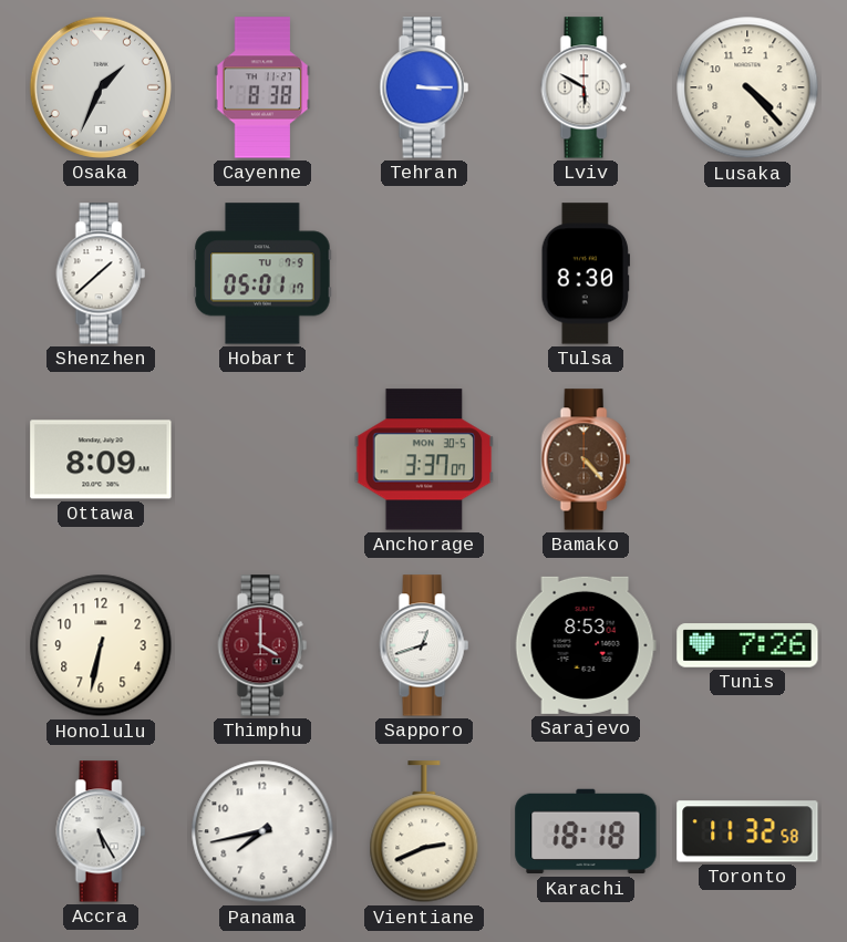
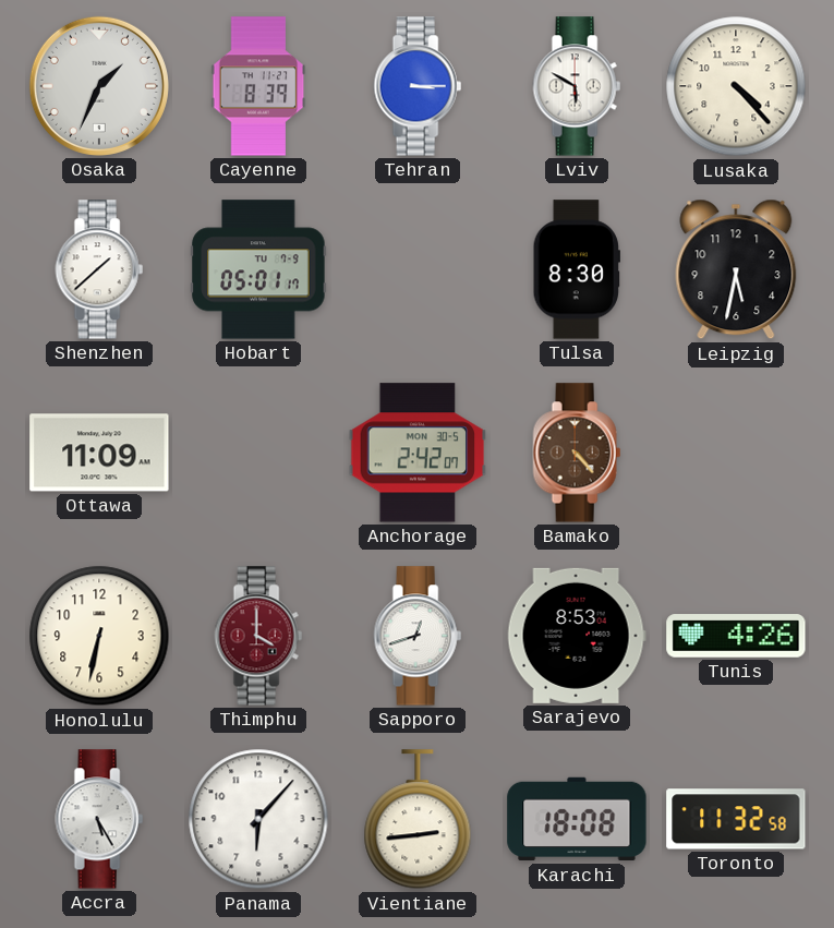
Cayenne: 8:38 -> 8:39
Leipzig: none -> 5:32
Ottawa: 8:09 -> 11:09
Anchorage: 3:37 -> 2:42
Tunis: 7:26 -> 4:26
Panama: 7:43 -> 6:07
Vientiane: 2:41 -> 2:44
Karachi: 18:18 -> 18:08
